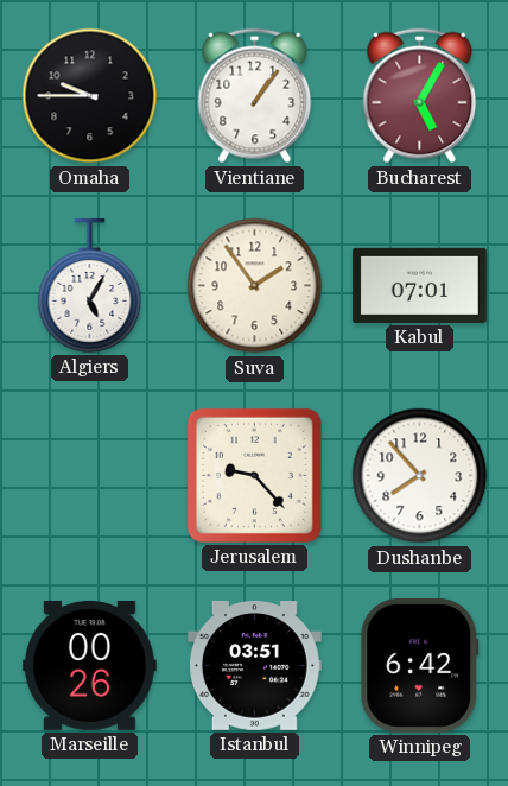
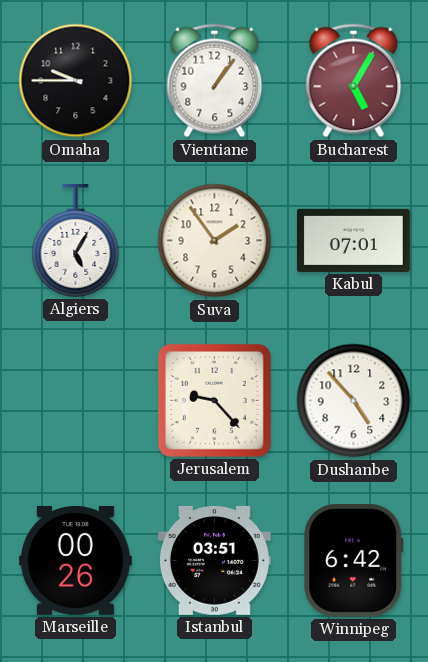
Dushanbe: 7:53 -> 4:53
